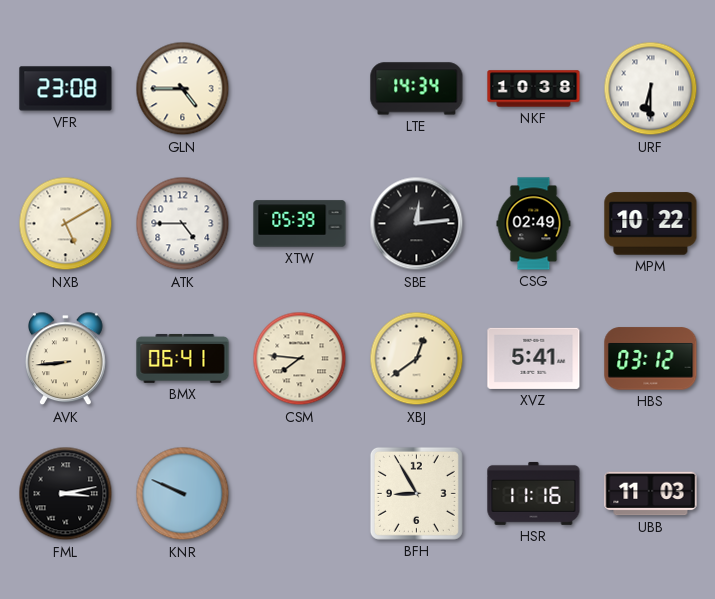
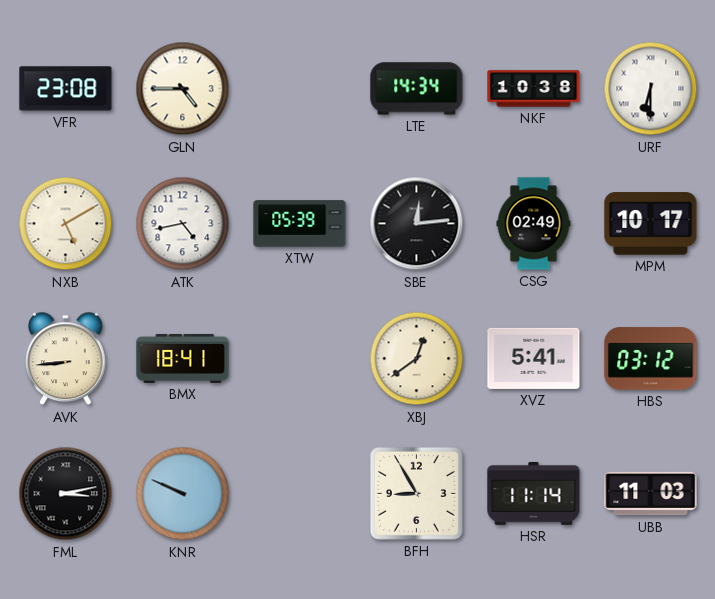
ATK: 4:45 -> 4:43
MPM: 10:22 -> 10:17
BMX: 06:41 -> 18:41
CSM: 7:46 -> none
HSR: 11:16 -> 11:14
